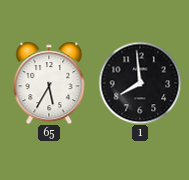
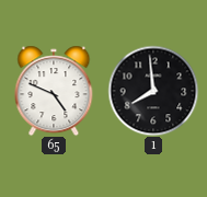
65: 5:35 -> 4:49
